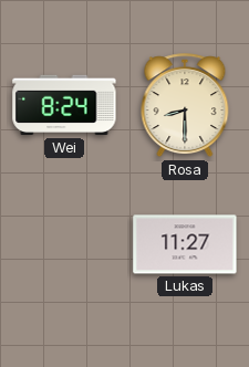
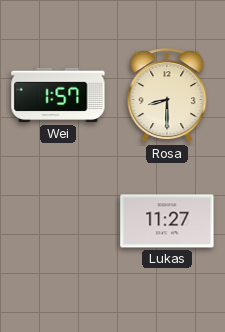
Wei: 8:24 -> 1:57
